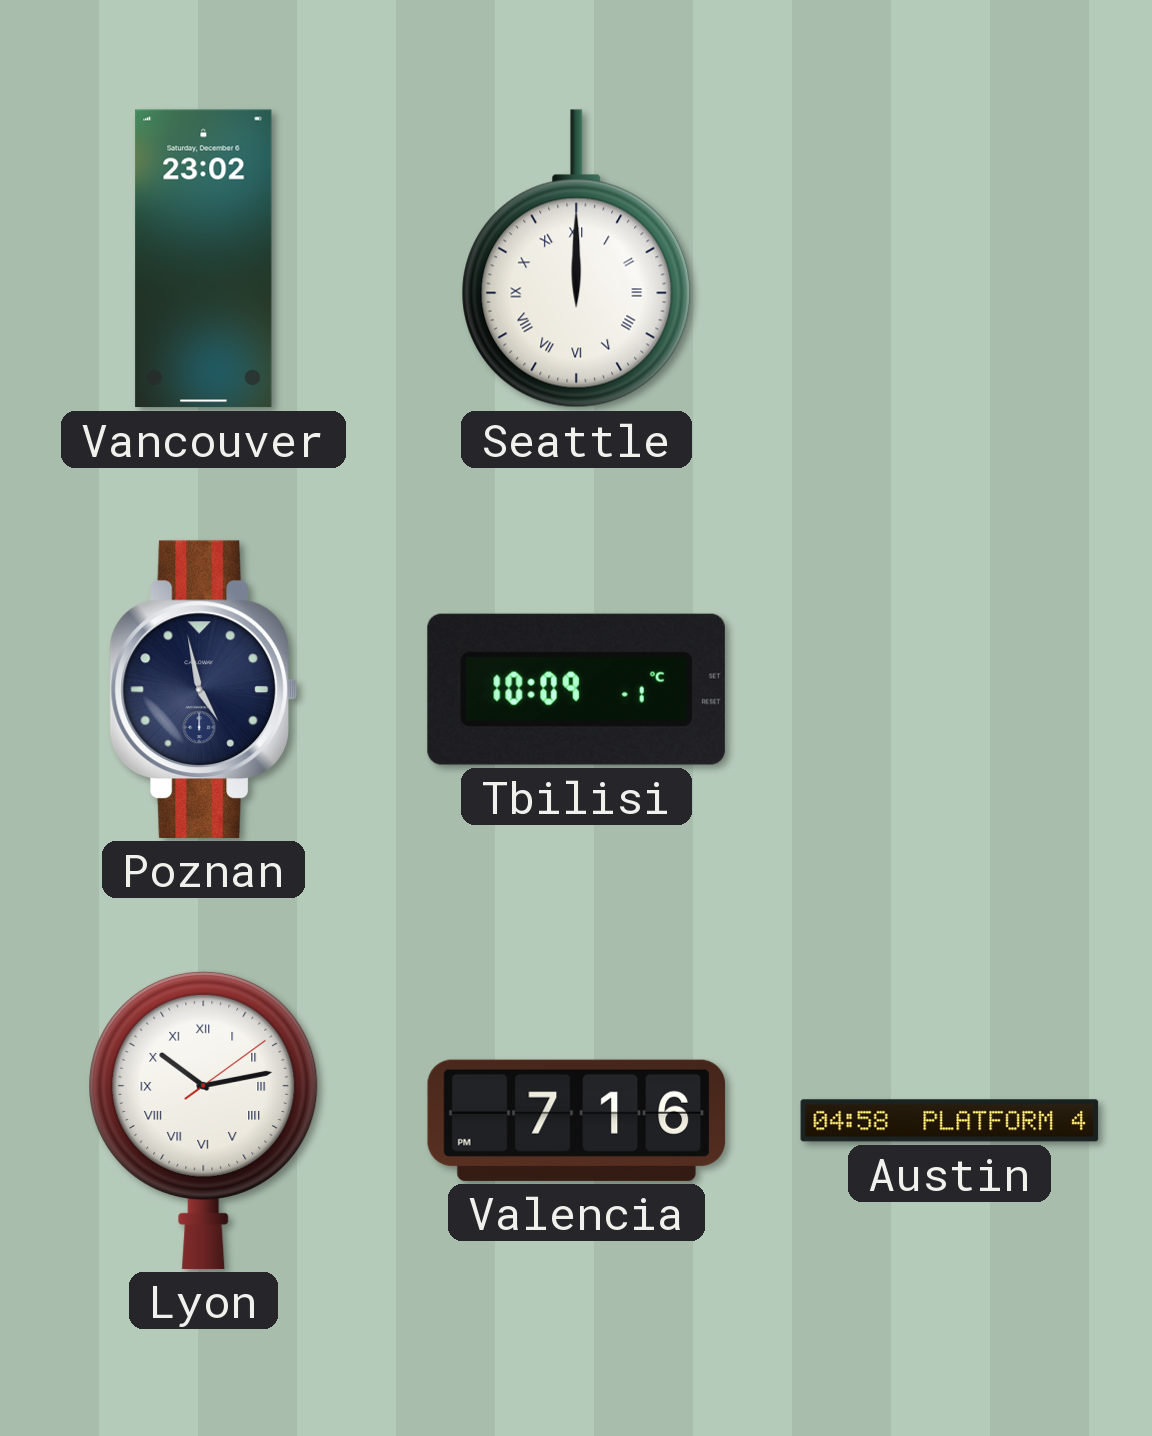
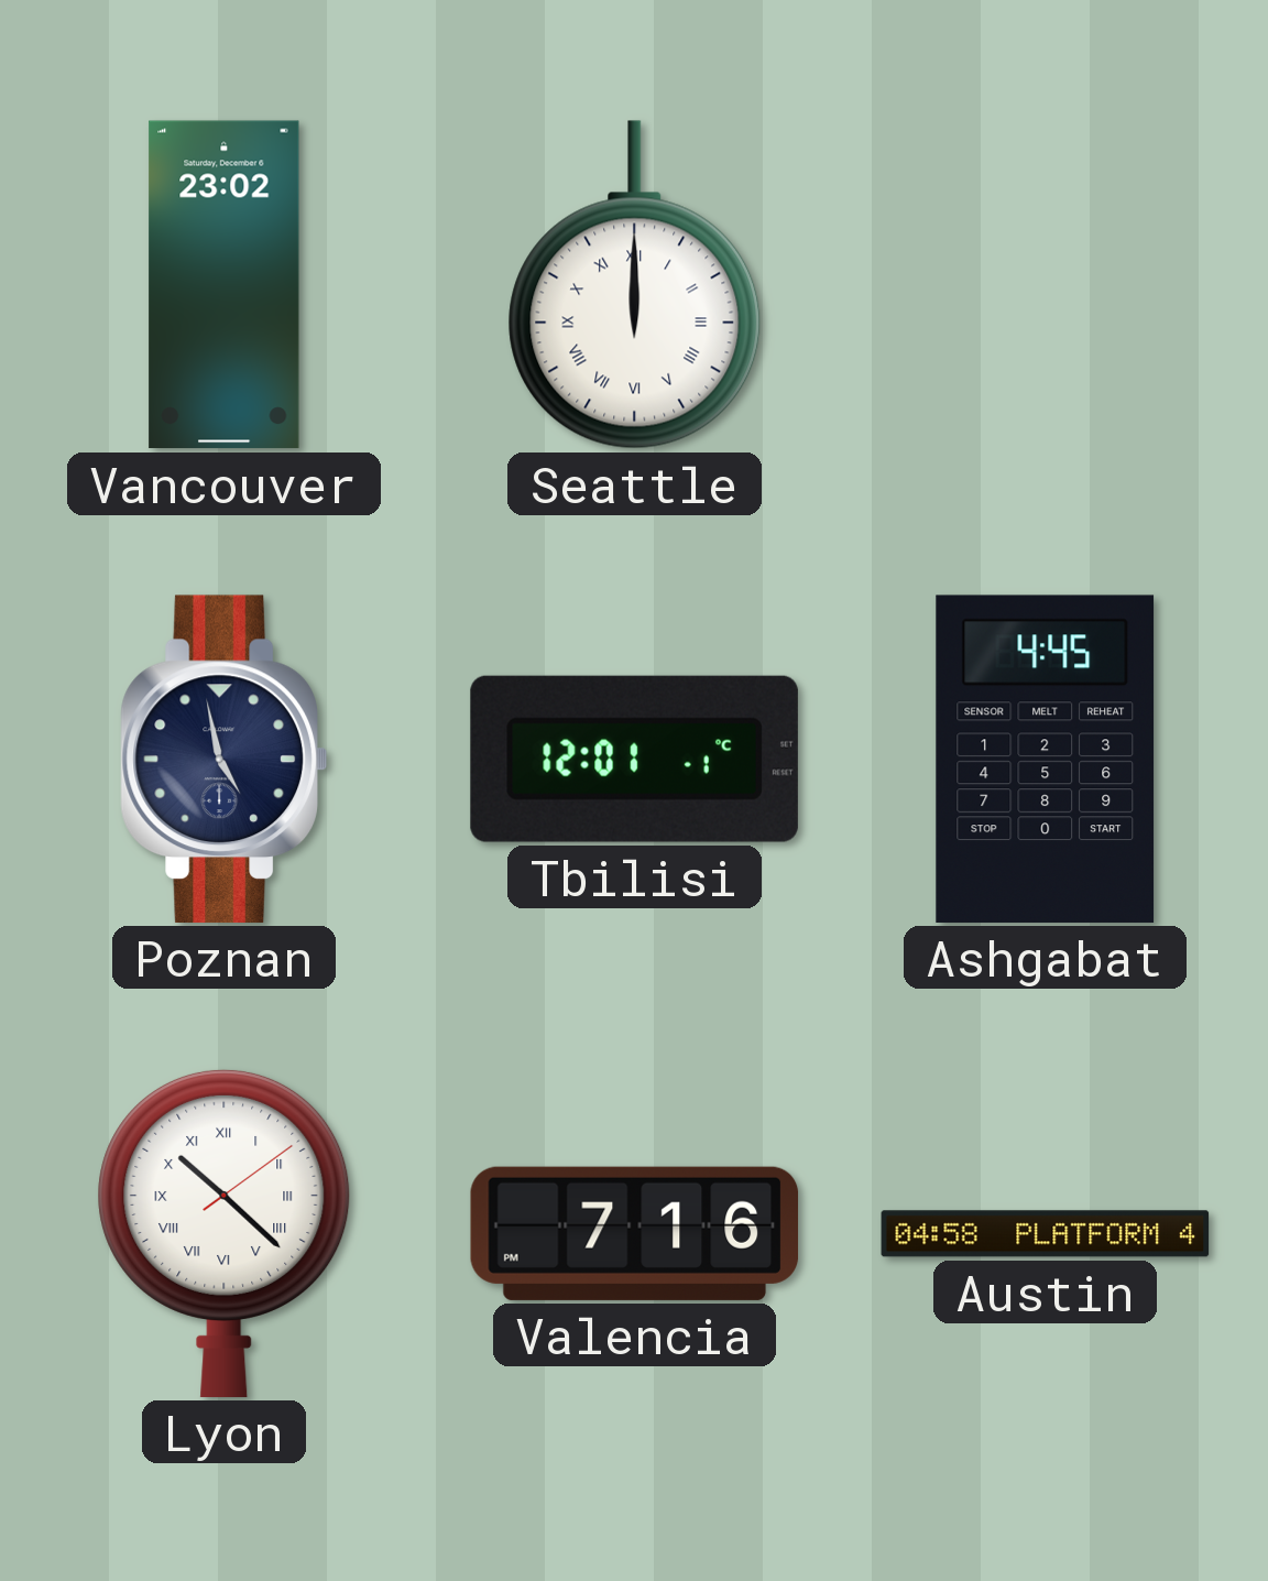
Tbilisi: 10:09 -> 12:01
Ashgabat: none -> 4:45
Lyon: 10:13 -> 10:22
